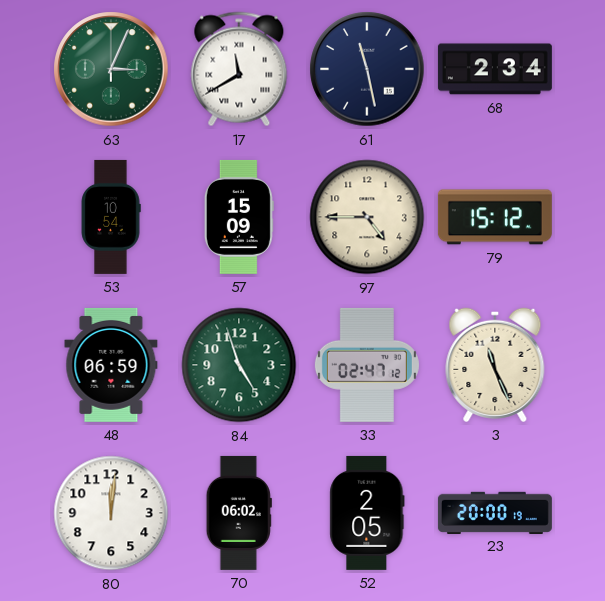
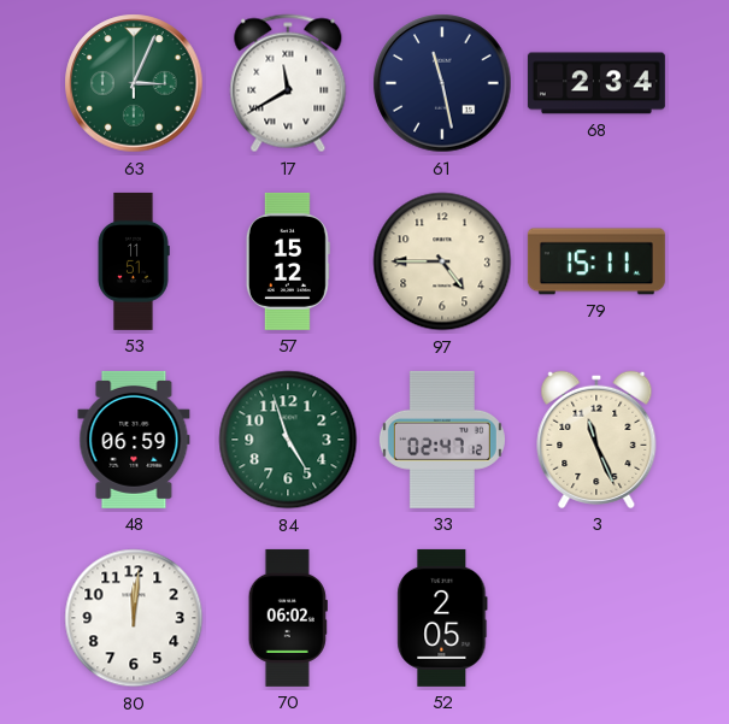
53: 10:54 -> 11:51
57: 15:09 -> 15:12
79: 15:12 -> 15:11
23: 20:00 -> none
